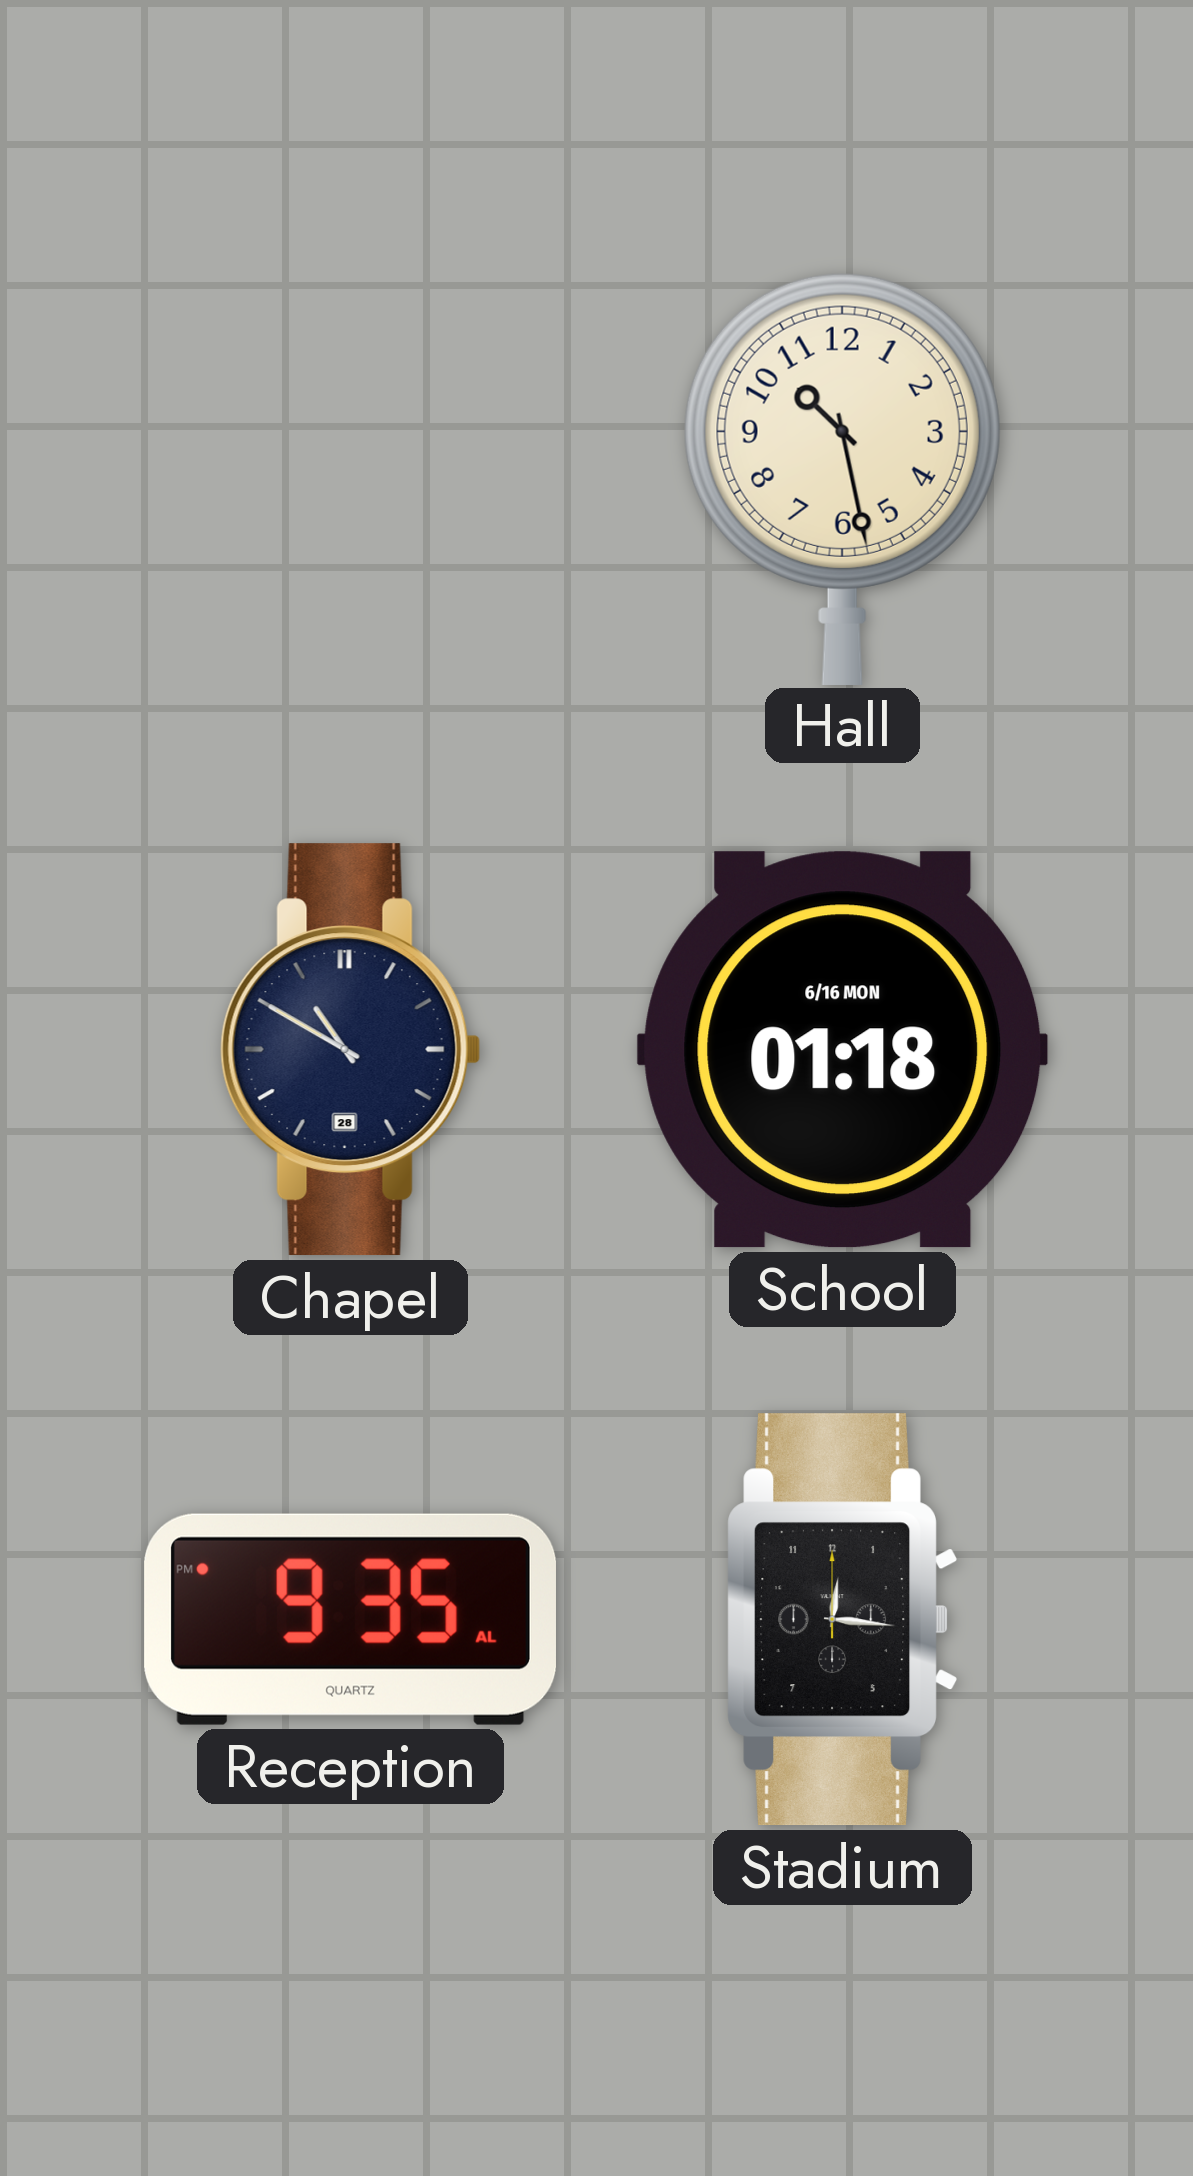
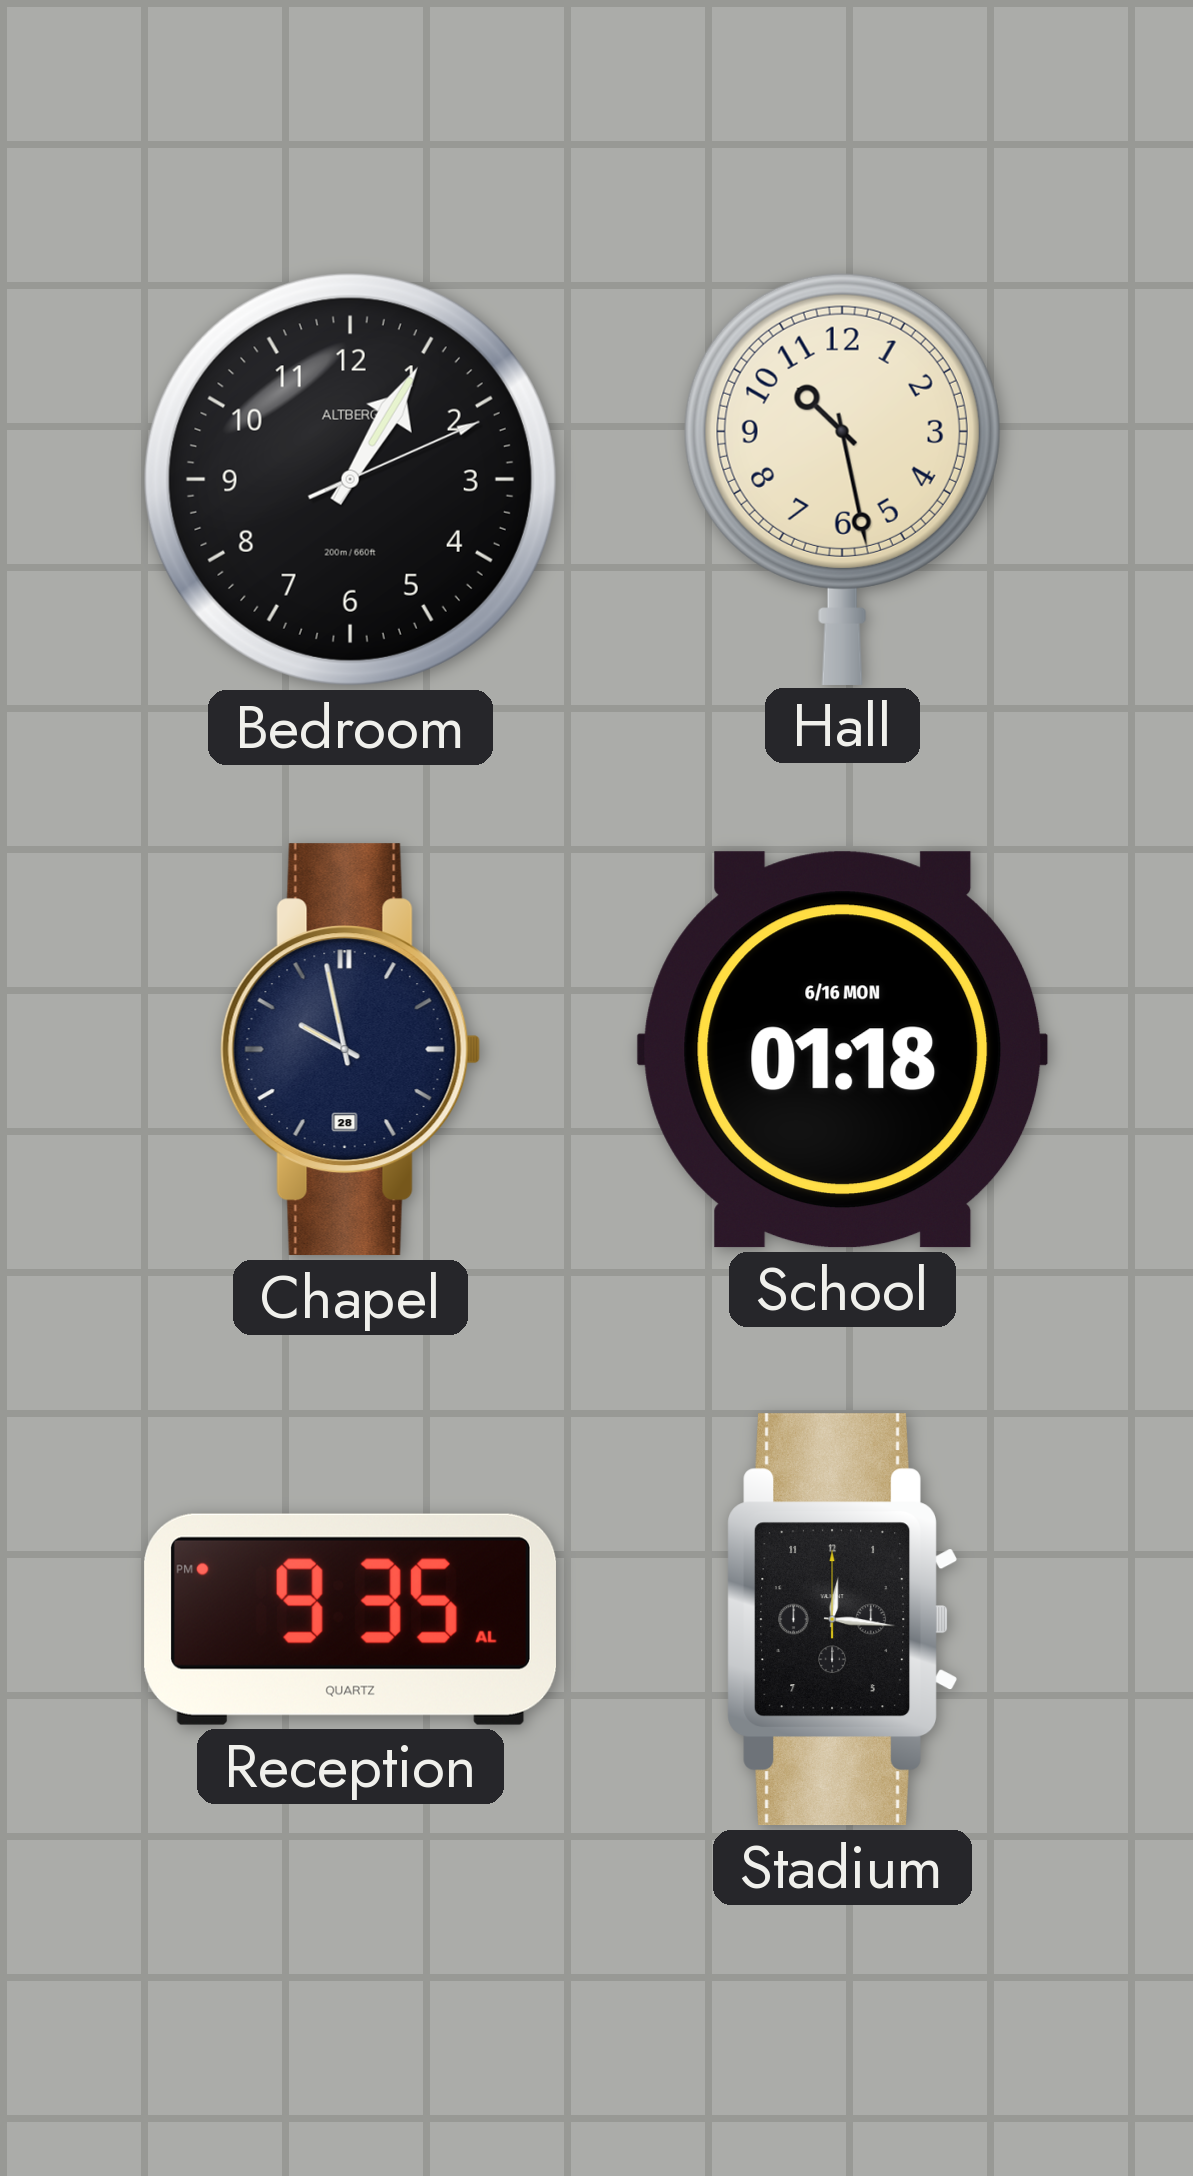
Bedroom: none -> 1:05
Chapel: 10:50 -> 9:58
